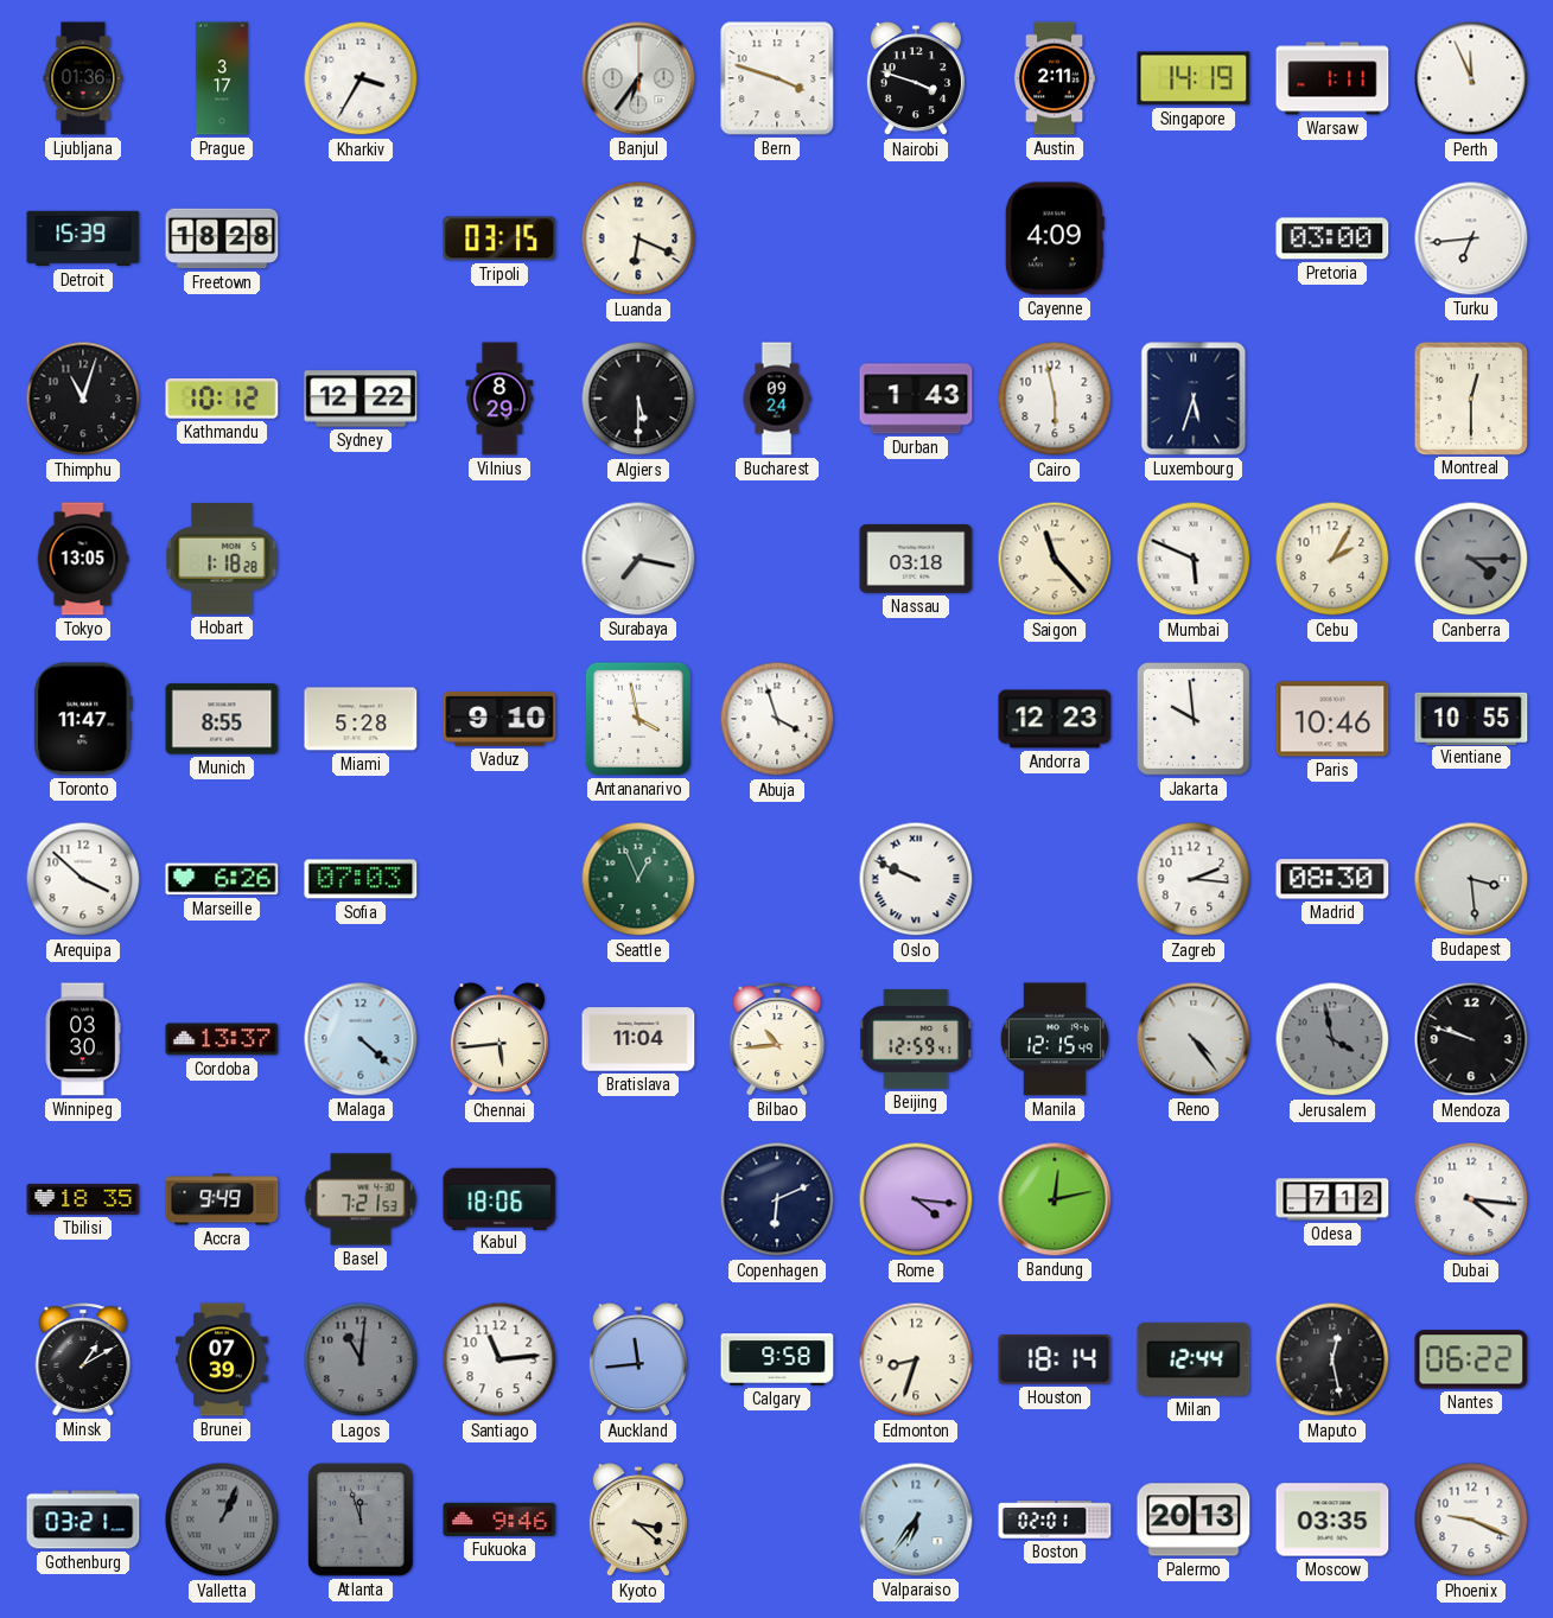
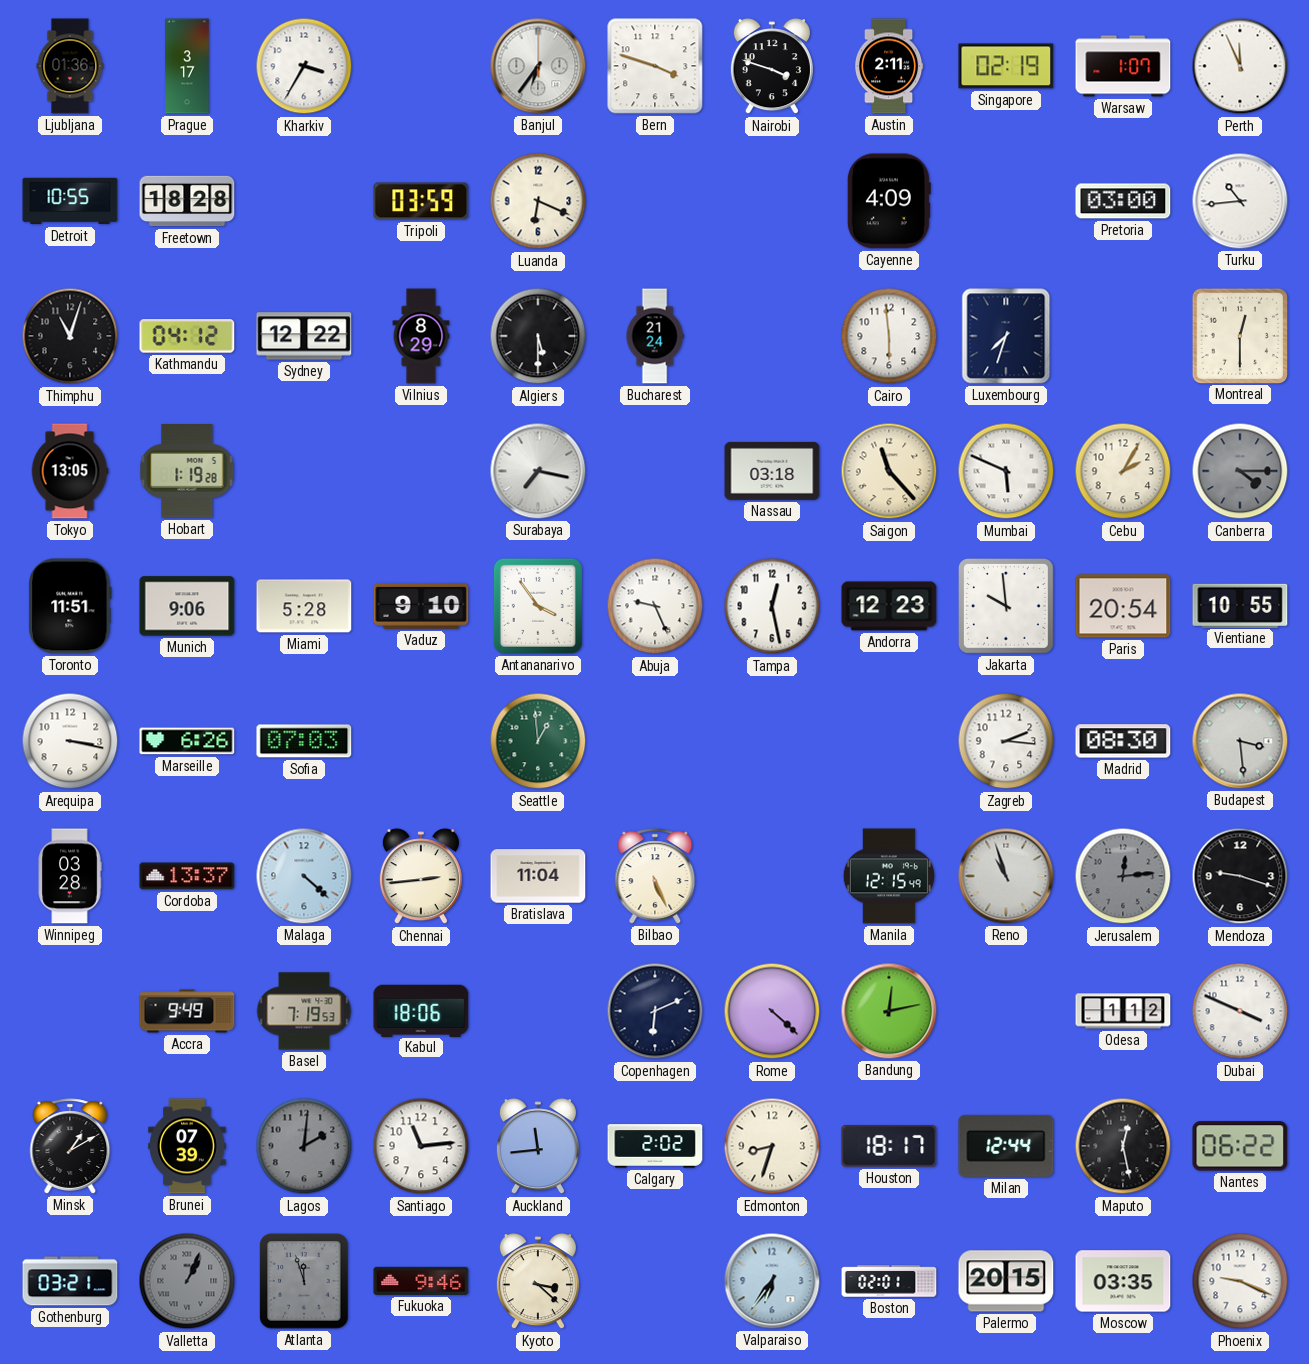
Singapore: 14:19 -> 02:19
Warsaw: 1:11 -> 1:07
Detroit: 15:39 -> 10:55
Tripoli: 03:15 -> 03:59
Turku: 6:44 -> 10:44
Kathmandu: 10:12 -> 04:12
Bucharest: 09:24 -> 21:24
Durban: 1:43 -> none
Cairo: 5:58 -> 5:59
Luxembourg: 5:33 -> 7:33
Hobart: 1:18 -> 1:19
Toronto: 11:47 -> 11:51
Munich: 8:55 -> 9:06
Antananarivo: 3:58 -> 3:54
Abuja: 3:57 -> 9:26
Tampa: none -> 12:28
Paris: 10:46 -> 20:54
Arequipa: 3:52 -> 3:17
Seattle: 12:56 -> 12:59
Oslo: 9:49 -> none
Winnipeg: 03:30 -> 03:28
Chennai: 5:44 -> 2:44
Bilbao: 10:44 -> 5:26
Beijing: 12:59 -> none
Reno: 4:24 -> 10:57
Jerusalem: 3:58 -> 12:14
Mendoza: 9:48 -> 9:18
Tbilisi: 18:35 -> none
Basel: 7:21 -> 7:19
Rome: 4:16 -> 4:22
Odesa: 7:12 -> 1:12
Dubai: 4:16 -> 3:49
Lagos: 11:01 -> 2:01
Calgary: 9:58 -> 2:02
Houston: 18:14 -> 18:17
Palermo: 20:13 -> 20:15
